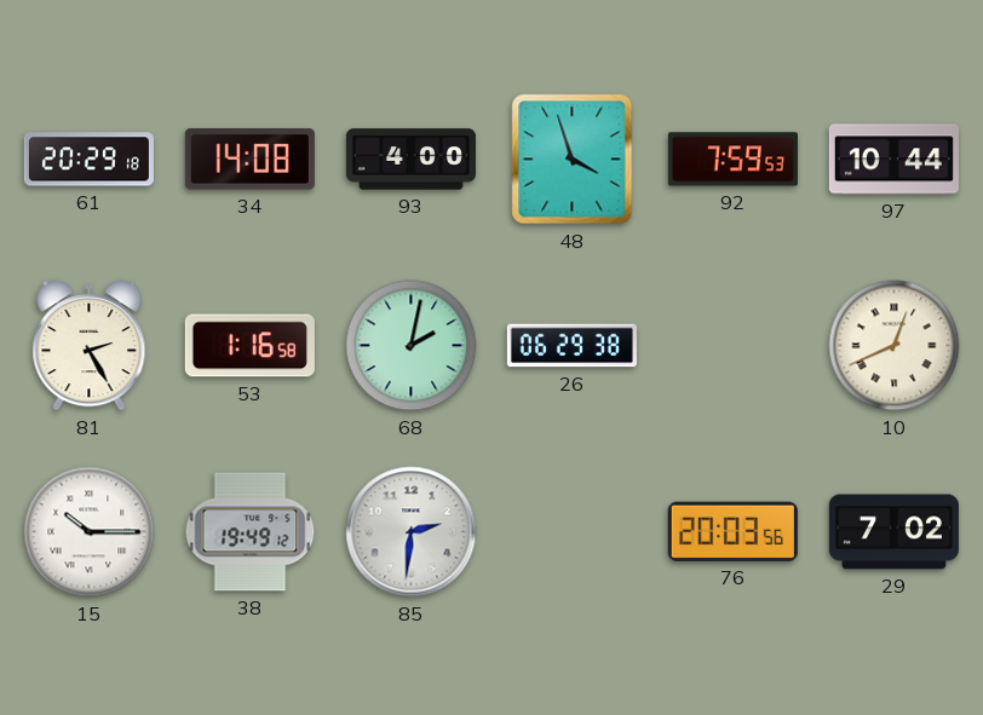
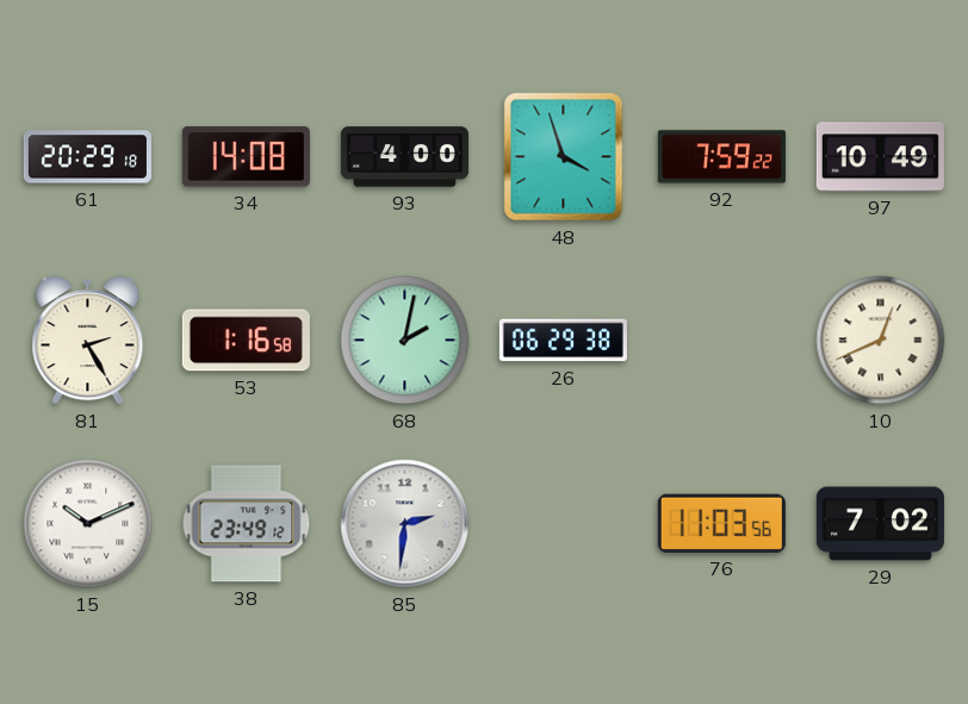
92: 7:59:53 -> 7:59:22
97: 10:44 -> 10:49
15: 10:15 -> 10:11
38: 19:49 -> 23:49
76: 20:03 -> 11:03
